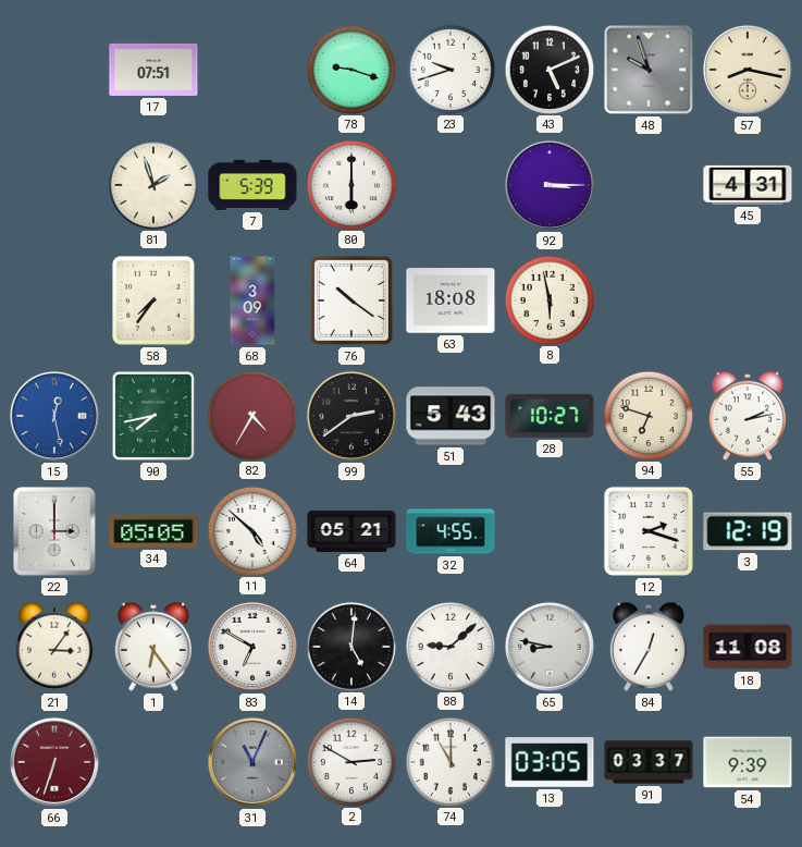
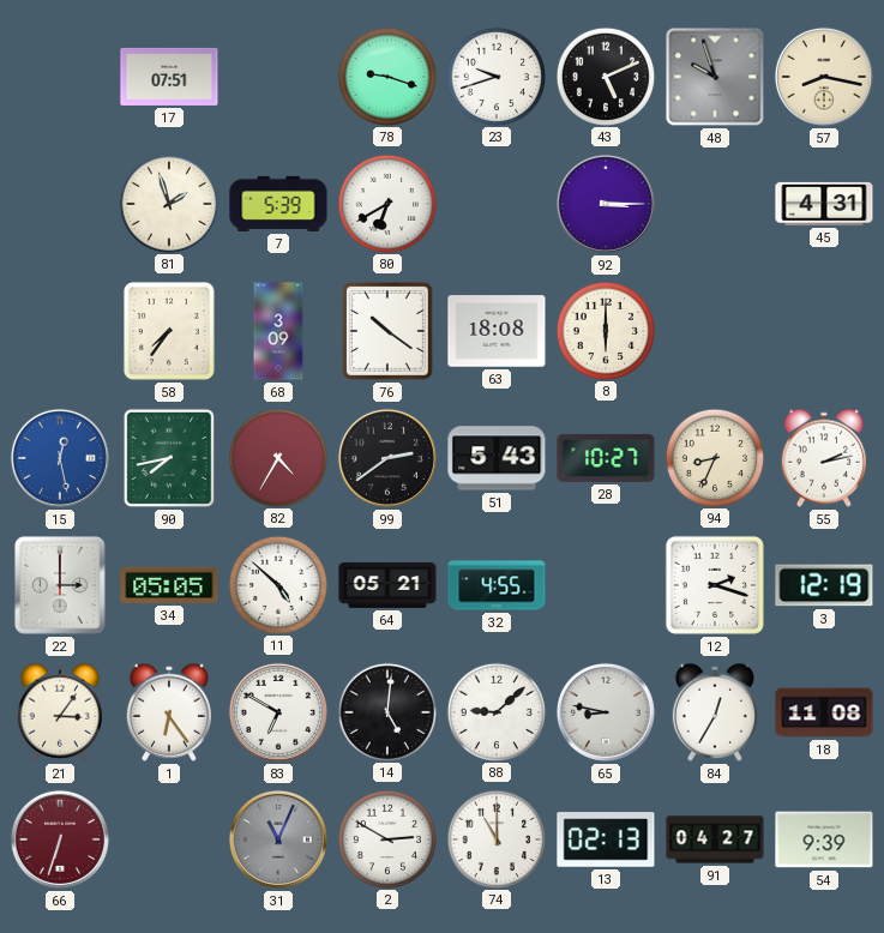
80: 6:00 -> 6:40
8: 5:58 -> 6:00
94: 6:48 -> 8:34
13: 03:05 -> 02:13
91: 03:37 -> 04:27
